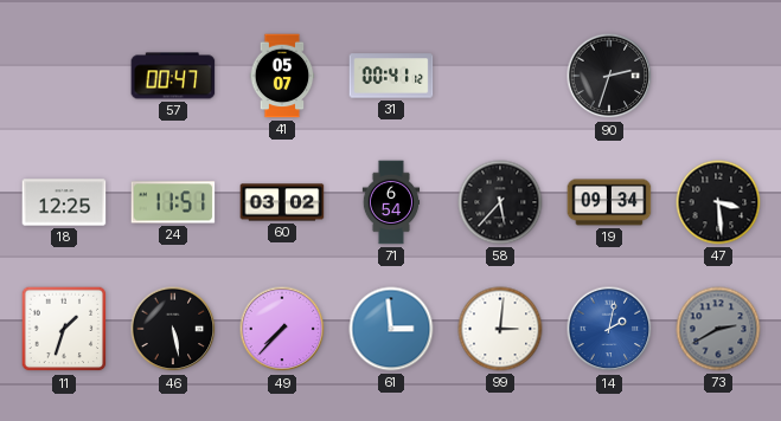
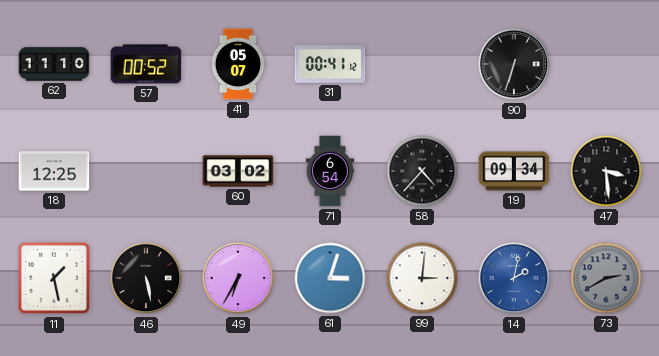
62: none -> 11:10
57: 00:47 -> 00:52
90: 2:33 -> 6:33
24: 11:51 -> none
58: 5:37 -> 4:37
11: 1:33 -> 1:28
49: 7:37 -> 6:35
61: 2:59 -> 3:03
